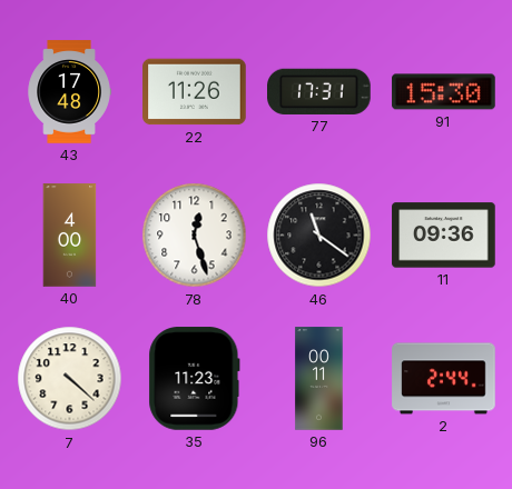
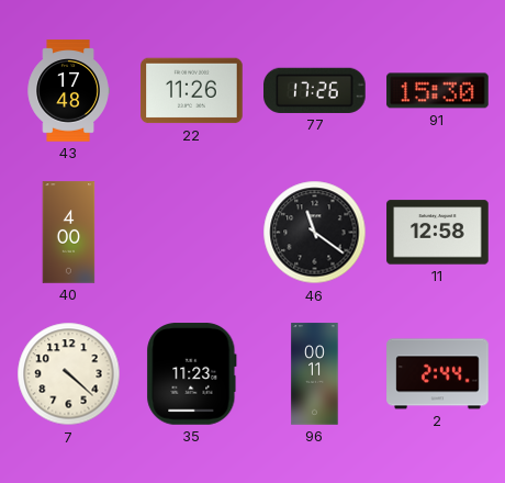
77: 17:31 -> 17:26
78: 12:27 -> none
11: 09:36 -> 12:58
